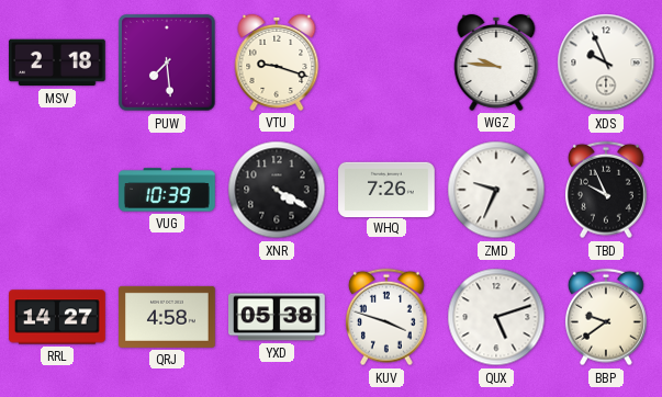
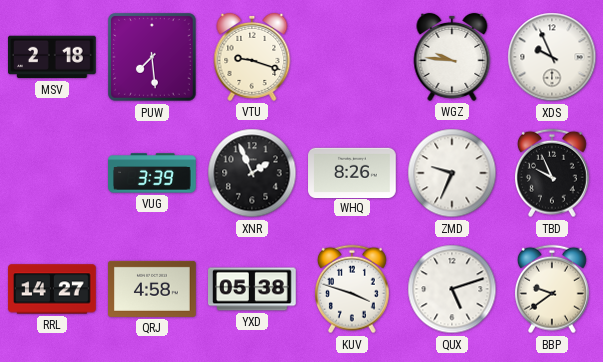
VUG: 10:39 -> 3:39
XNR: 4:20 -> 1:56
WHQ: 7:26 -> 8:26
